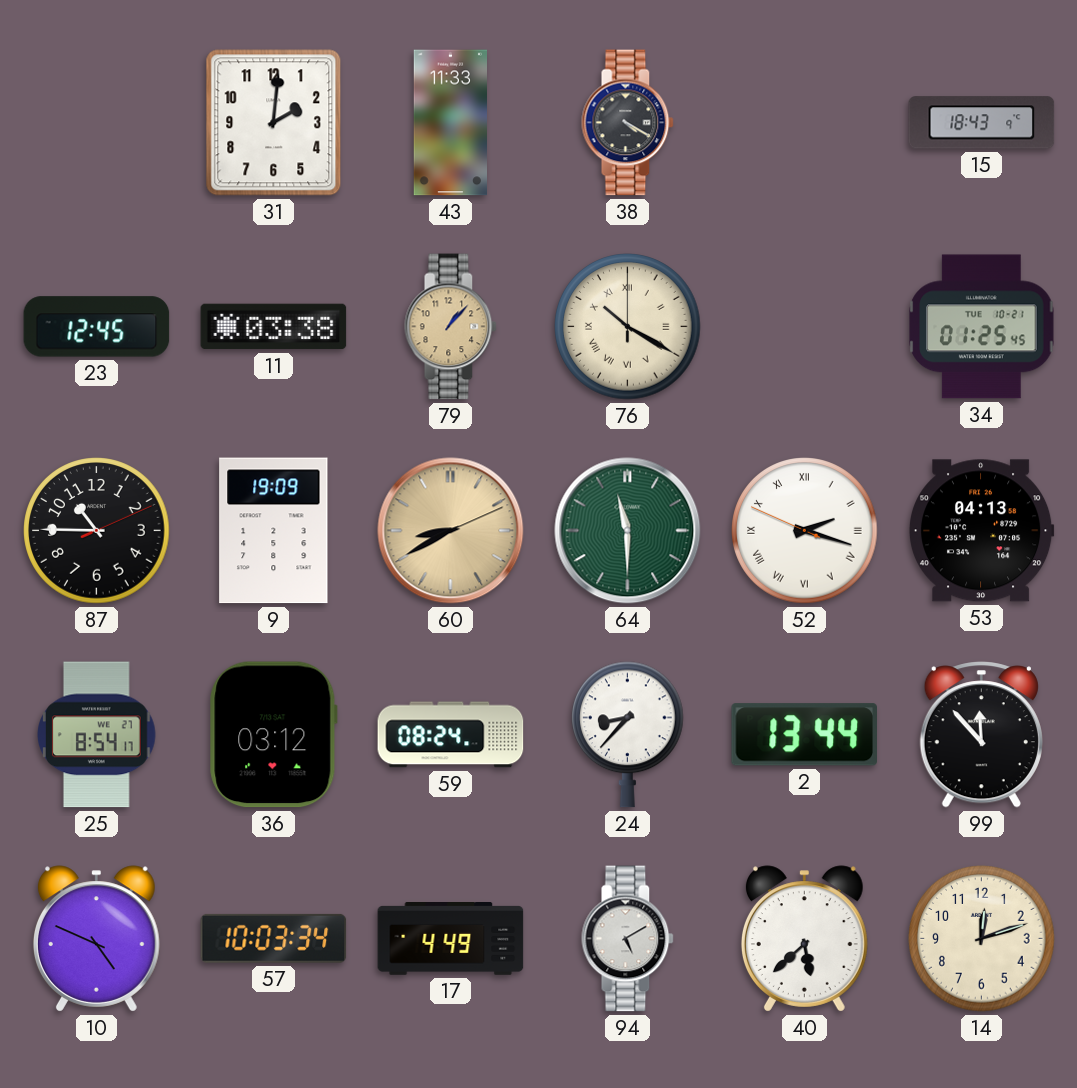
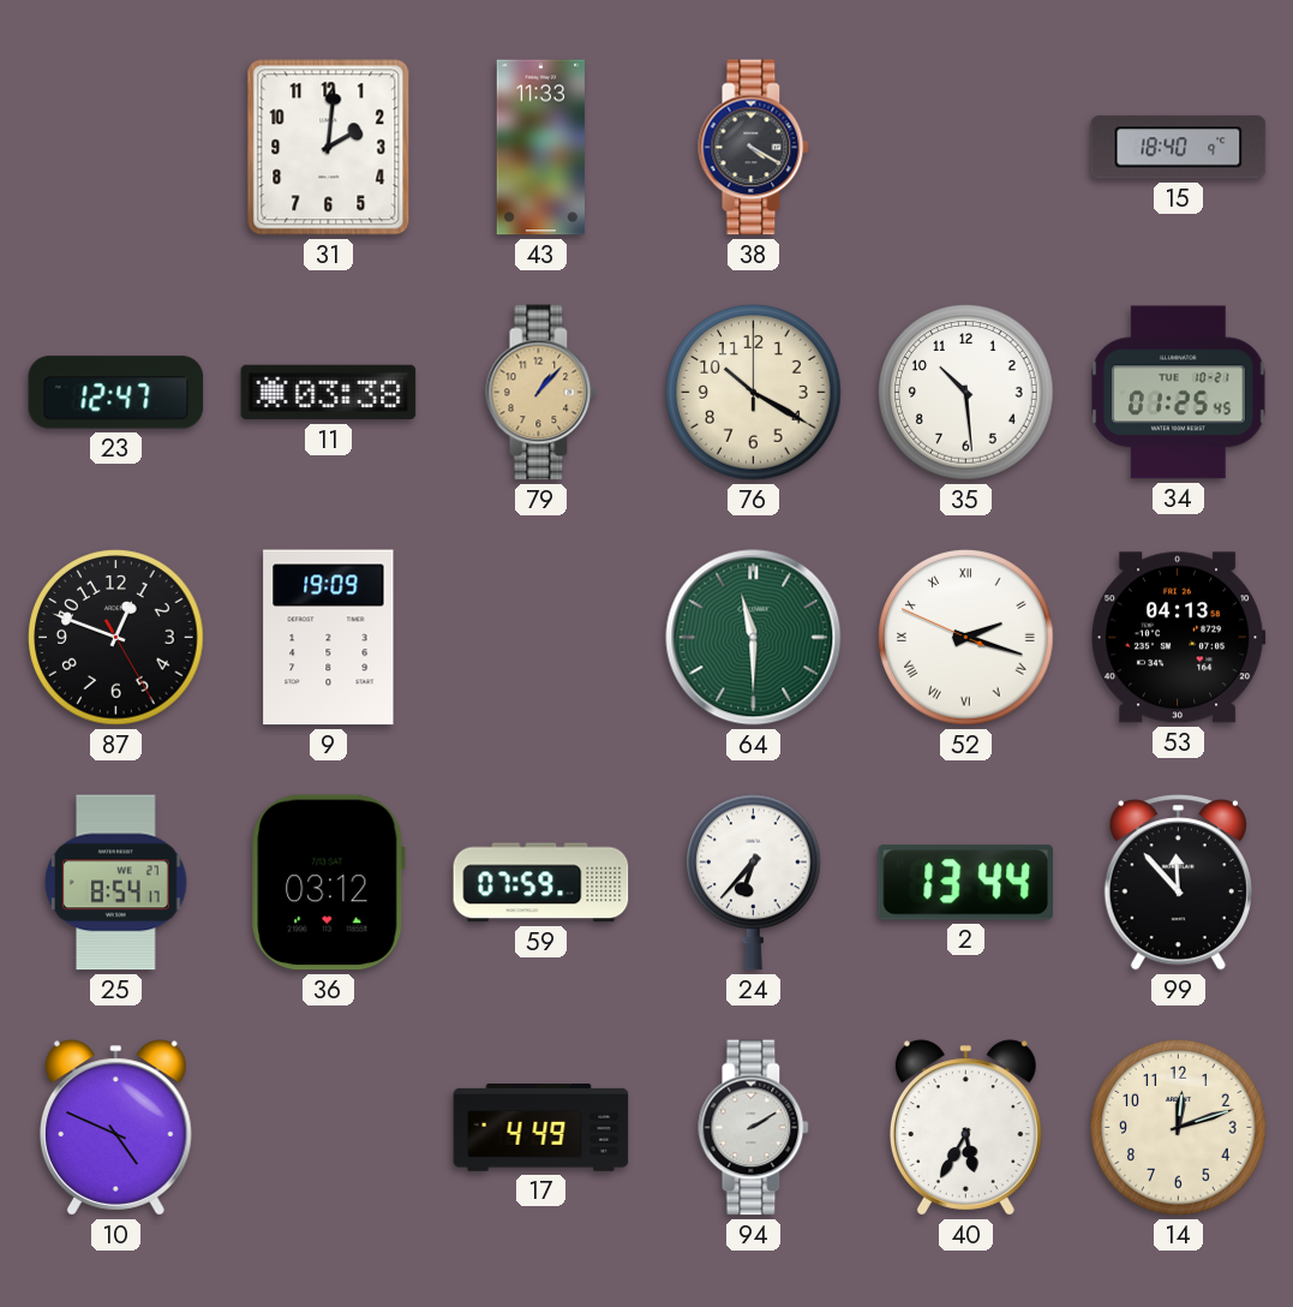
15: 18:43 -> 18:40
23: 12:45 -> 12:47
76 numerals: Roman -> Arabic
35: none -> 10:29
87: 10:45 -> 12:48
60: 8:40 -> none
59: 08:24 -> 07:59
24: 8:37 -> 6:37
57: 10:03 -> none
94: 5:10 -> 2:10
40: 5:38 -> 5:35
